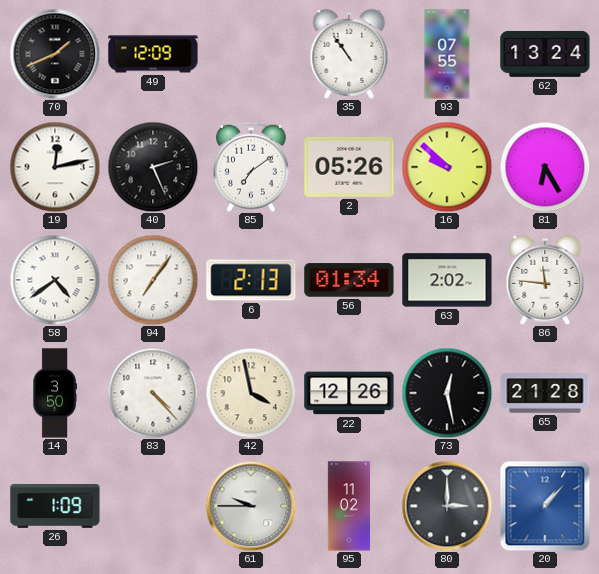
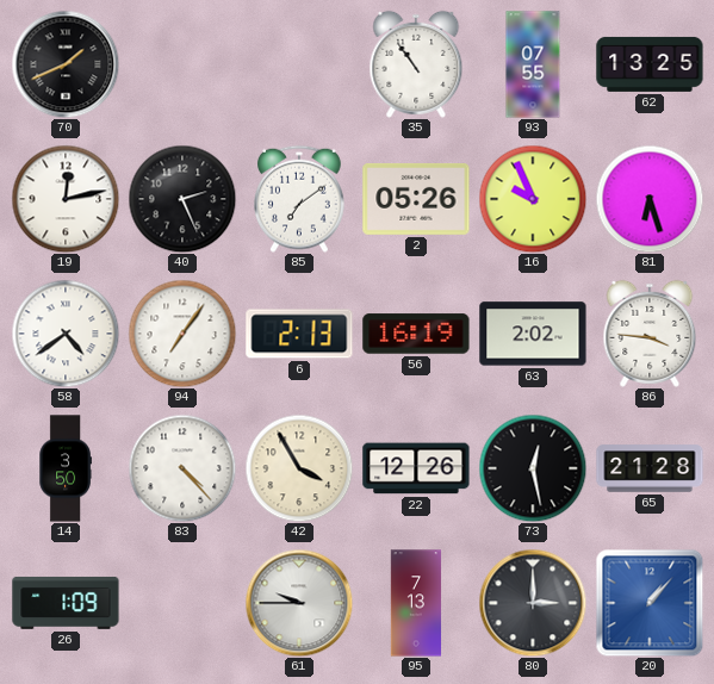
49: 12:09 -> none
62: 13:24 -> 13:25
16: 9:52 -> 9:56
81: 6:25 -> 6:27
56: 01:34 -> 16:19
86: 11:46 -> 3:46
42: 3:58 -> 3:55
95: 11:02 -> 7:13
